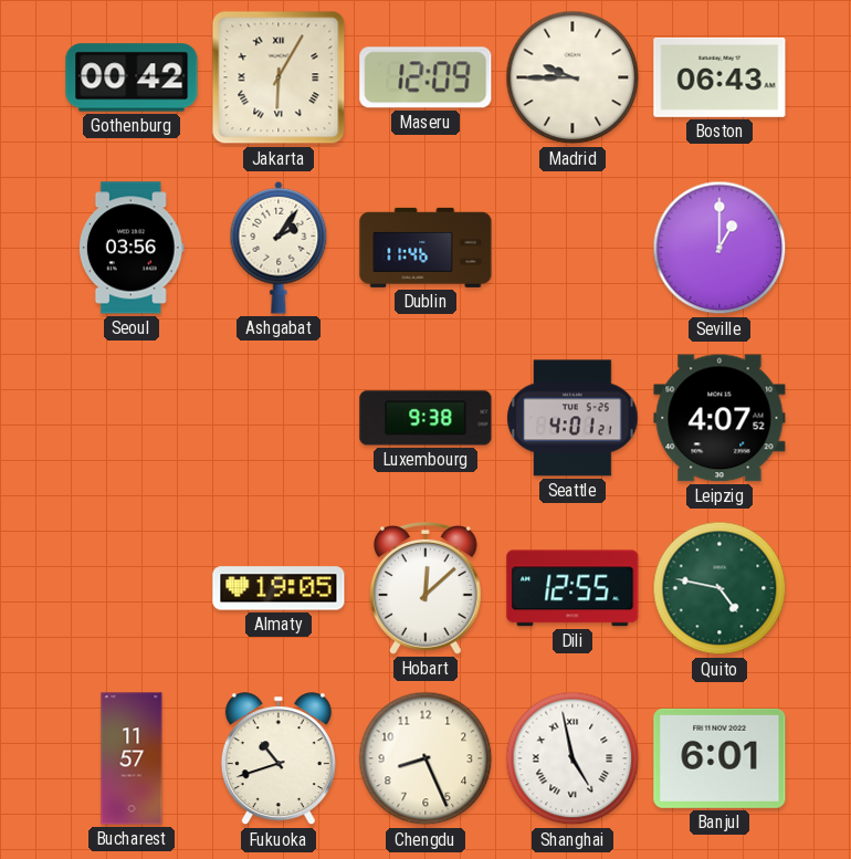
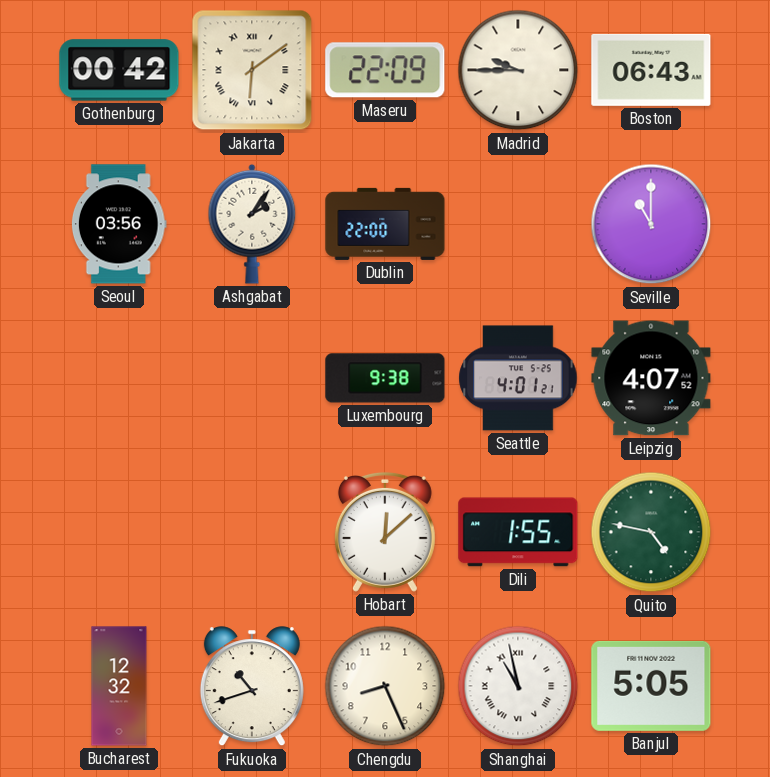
Jakarta: 6:05 -> 6:09
Maseru: 12:09 -> 22:09
Dublin: 11:46 -> 22:00
Seville: 1:00 -> 11:00
Almaty: 19:05 -> none
Dili: 12:55 -> 1:55
Bucharest: 11:57 -> 12:32
Shanghai: 4:58 -> 10:58
Banjul: 6:01 -> 5:05
